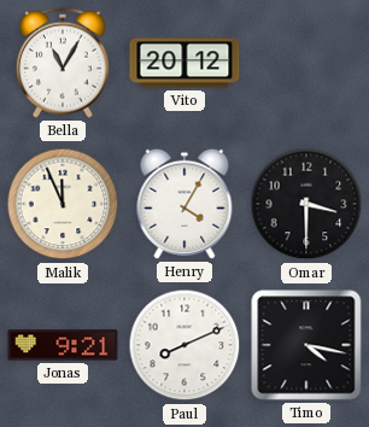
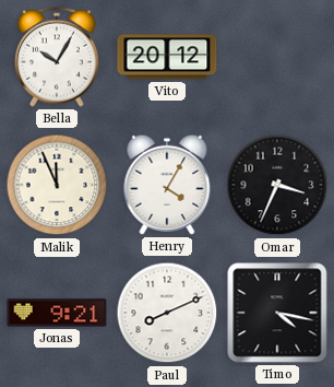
Bella: 11:05 -> 10:05
Omar: 3:30 -> 3:34
